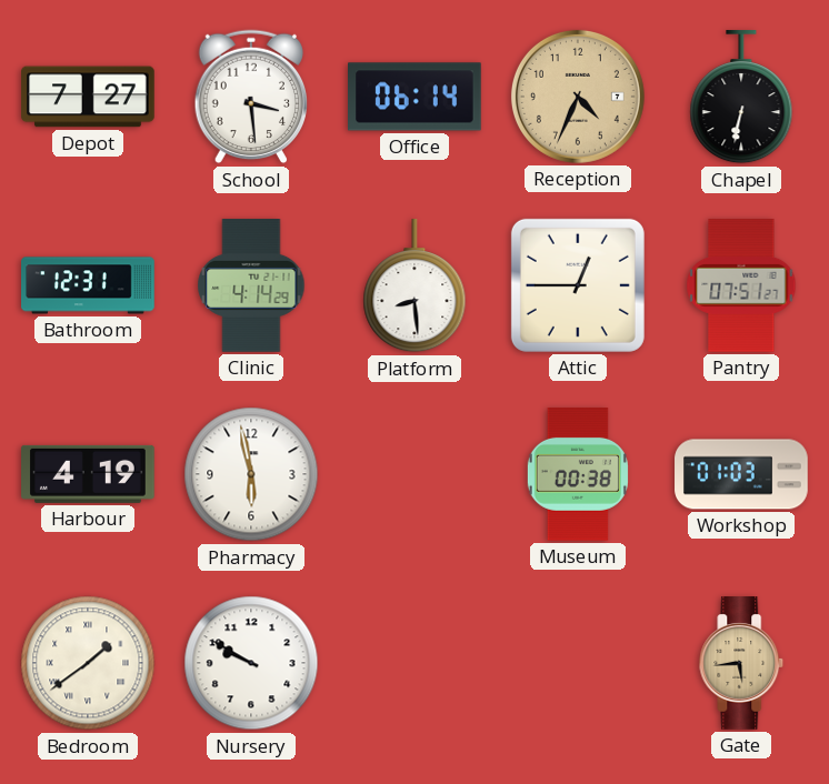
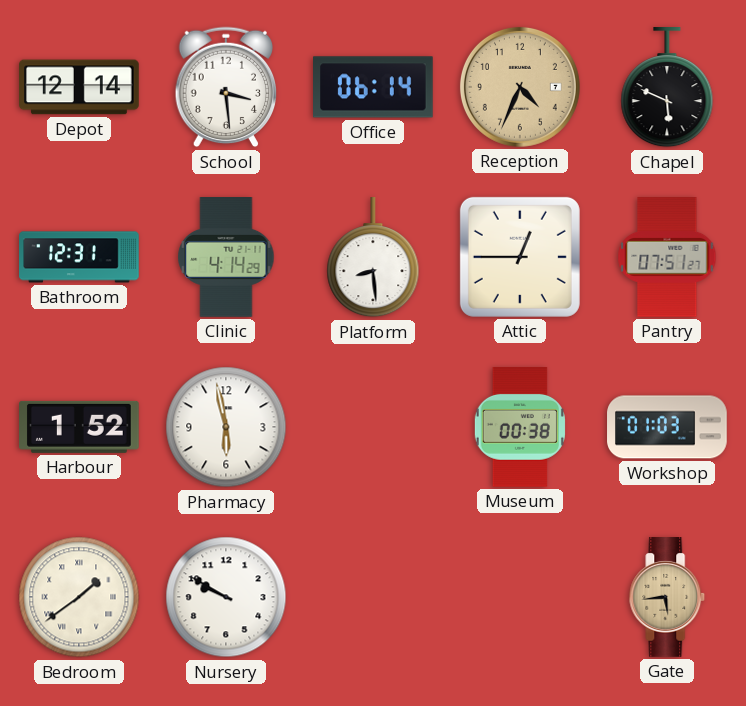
Depot: 7:27 -> 12:14
Chapel: 6:32 -> 5:49
Harbour: 4:19 -> 1:52
